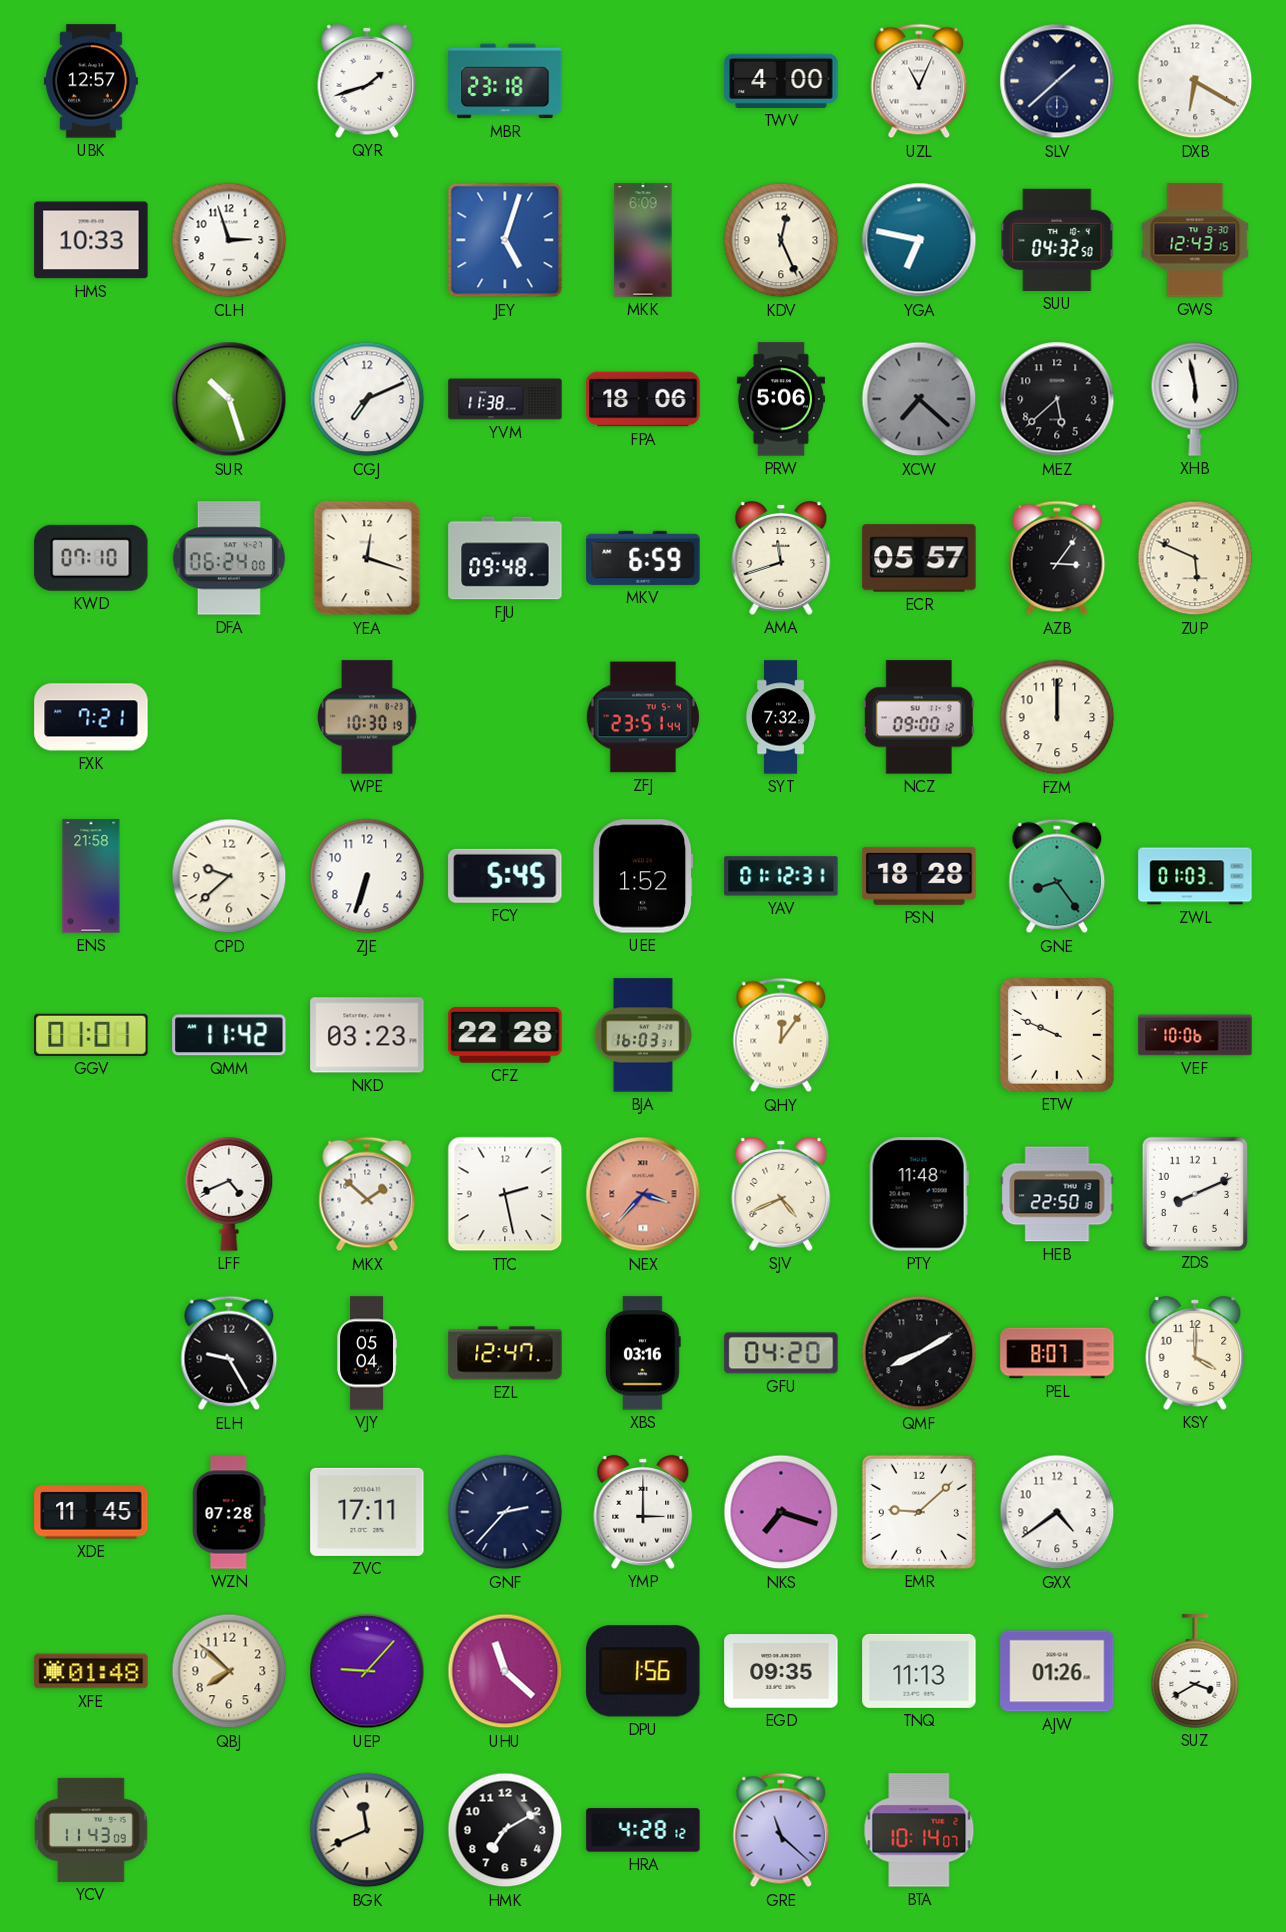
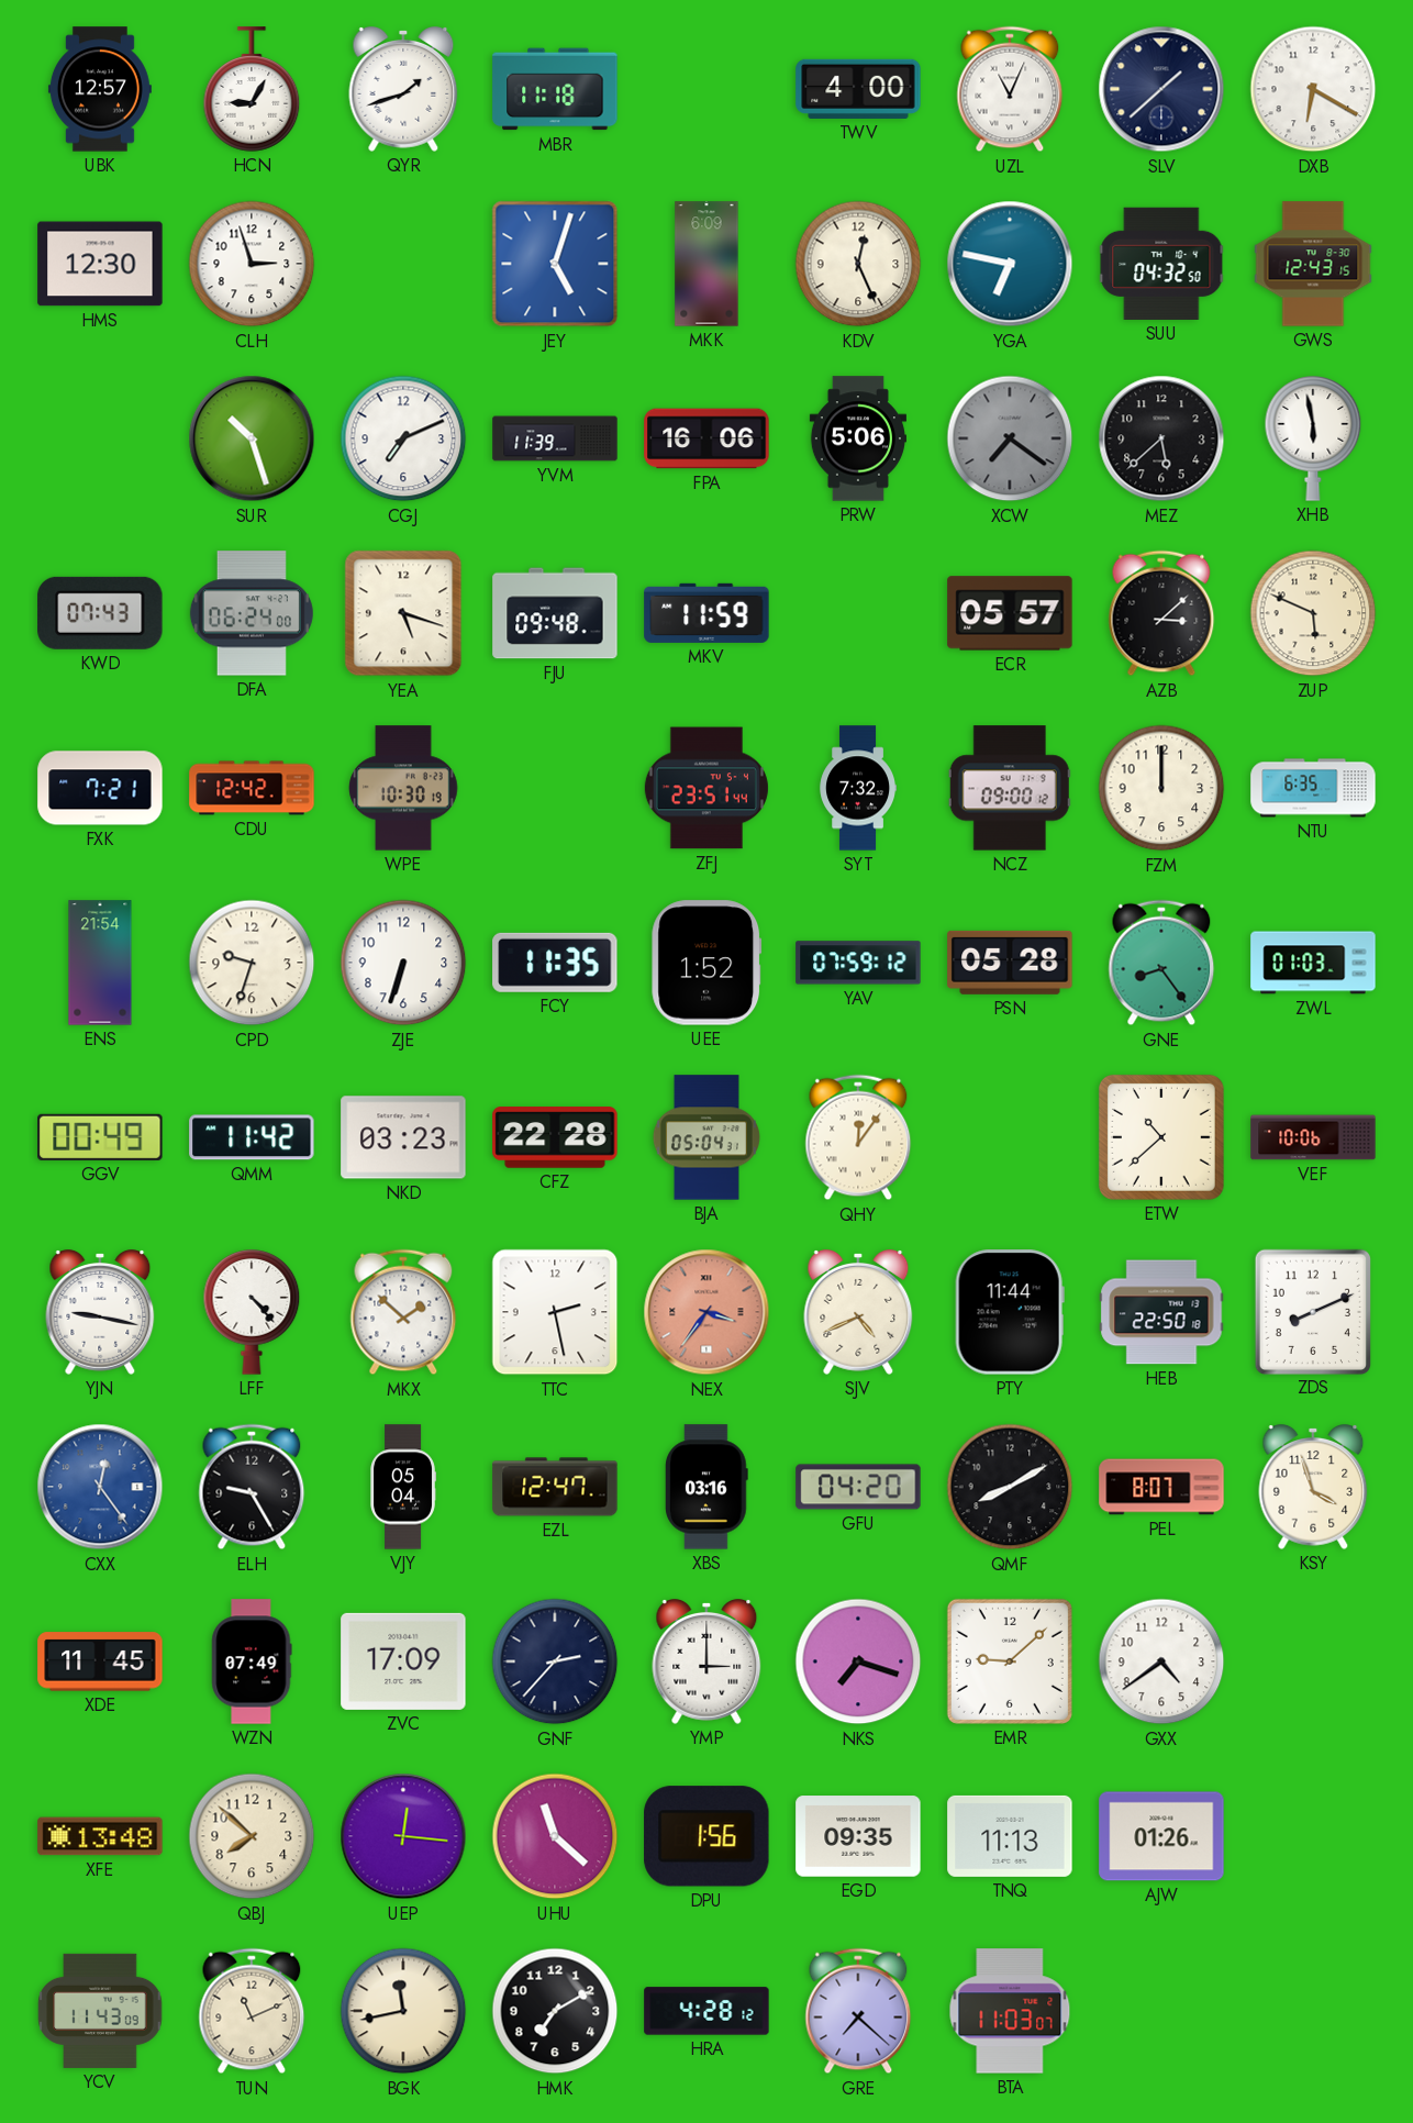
HCN: none -> 9:05
MBR: 23:18 -> 11:18
HMS: 10:33 -> 12:30
YVM: 11:38 -> 11:39
FPA: 18:06 -> 16:06
XCW: 7:22 -> 7:21
KWD: 07:10 -> 07:43
YEA: 12:18 -> 5:18
MKV: 6:59 -> 11:59
AMA: 11:42 -> none
AZB: 3:06 -> 3:08
CDU: none -> 12:42
NTU: none -> 6:35
ENS: 21:58 -> 21:54
CPD: 9:38 -> 9:33
FCY: 5:45 -> 11:35
YAV: 01:12 -> 07:59
PSN: 18:28 -> 05:28
GGV: 01:01 -> 00:49
BJA: 16:03 -> 05:04
ETW: 9:49 -> 10:38
YJN: none -> 9:17
LFF: 4:41 -> 4:23
NEX: 3:37 -> 3:36
PTY: 11:48 -> 11:44
CXX: none -> 12:24
KSY: 4:00 -> 3:57
WZN: 07:28 -> 07:49
ZVC: 17:11 -> 17:09
XFE: 01:48 -> 13:48
UEP: 9:07 -> 12:16
SUZ: 3:40 -> none
TUN: none -> 11:11
BGK: 11:41 -> 11:43
GRE: 11:22 -> 7:22
BTA: 10:14 -> 11:03
